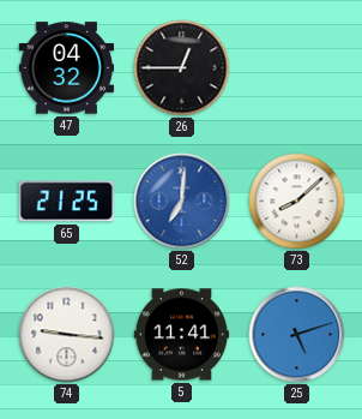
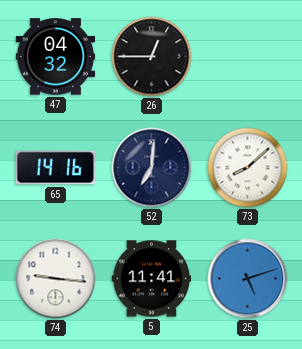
65: 21:25 -> 14:16
52 dial: blue -> navy
